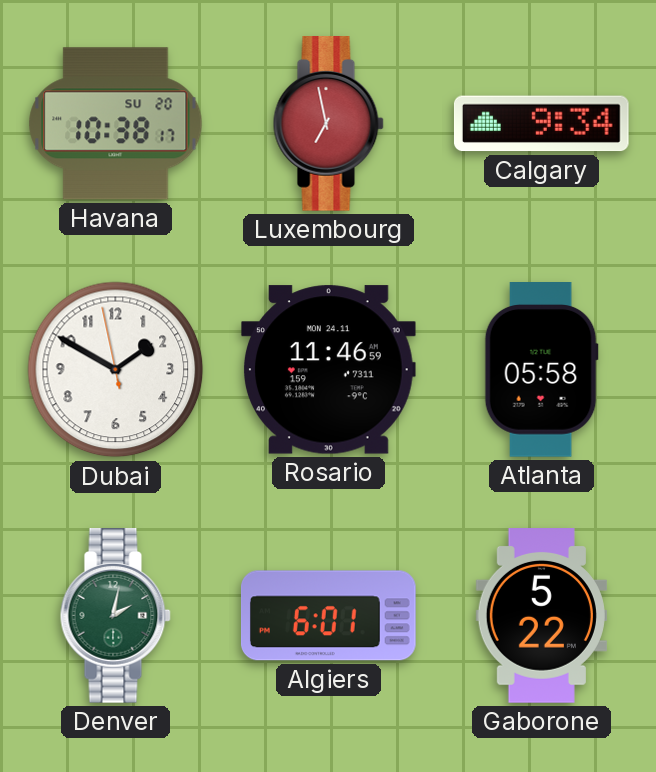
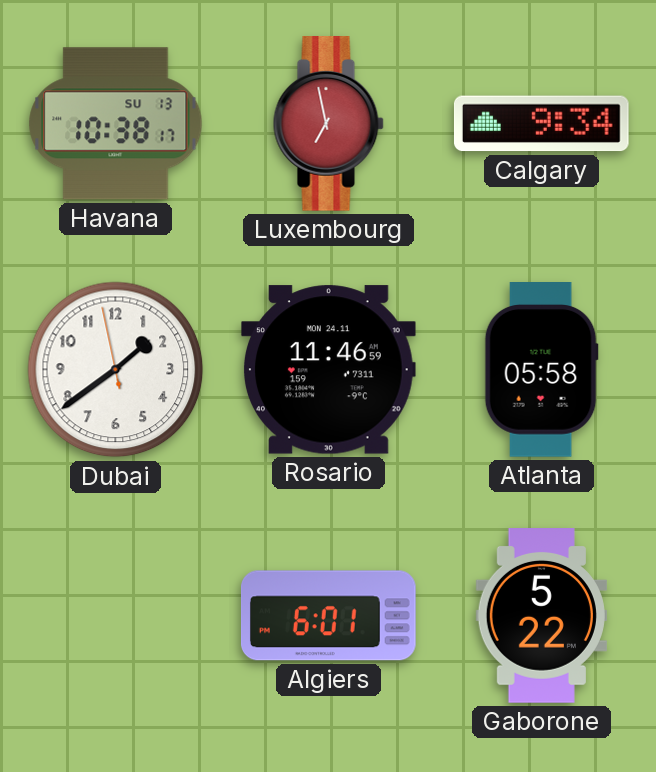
Havana date: SU 20 -> SU 13
Dubai: 1:49 -> 1:38
Denver: 2:02 -> none
